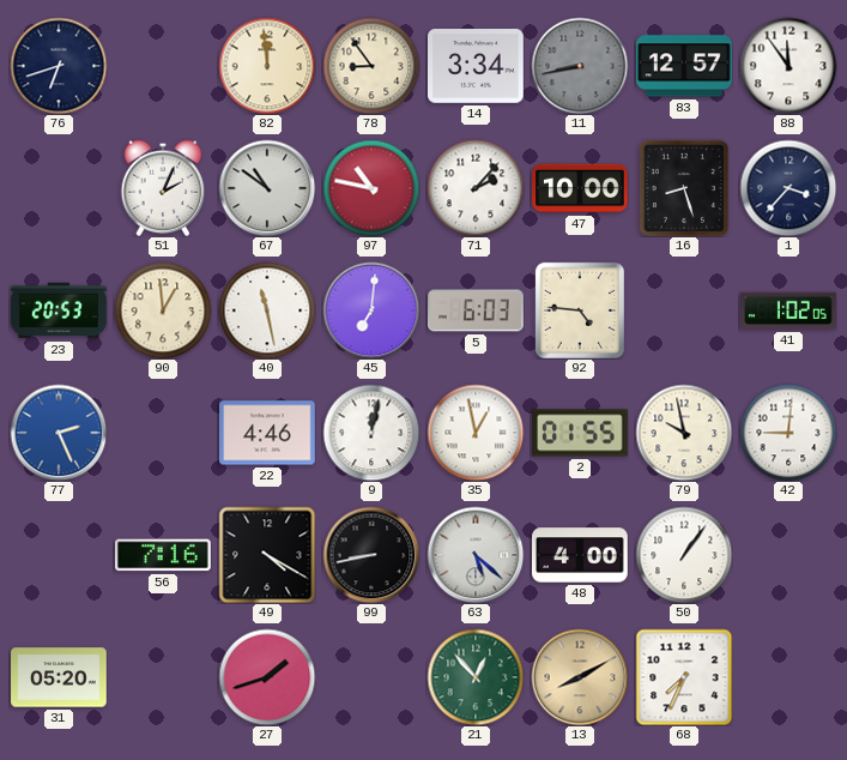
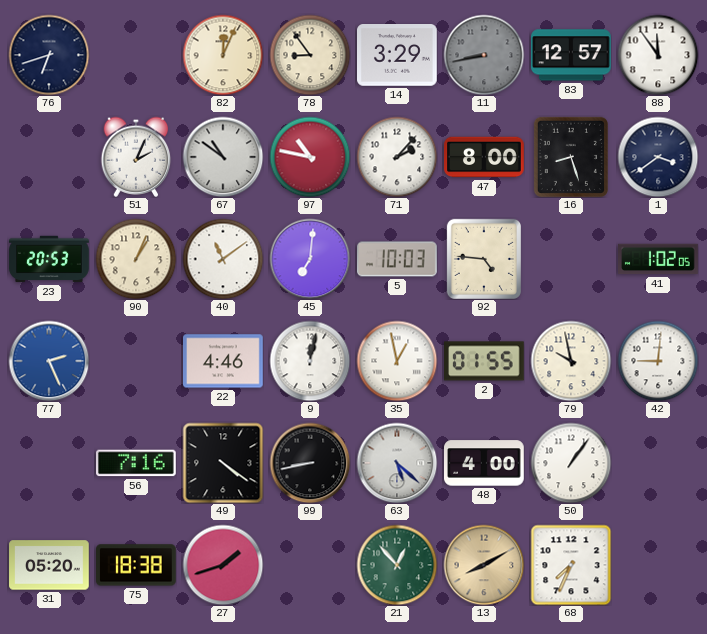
82: 11:59 -> 12:04
14: 3:34 -> 3:29
47: 10:00 -> 8:00
1: 3:37 -> 3:39
90: 12:59 -> 1:04
40: 11:28 -> 11:09
5: 6:03 -> 10:03
49: 4:20 -> 4:21
75: none -> 18:38
